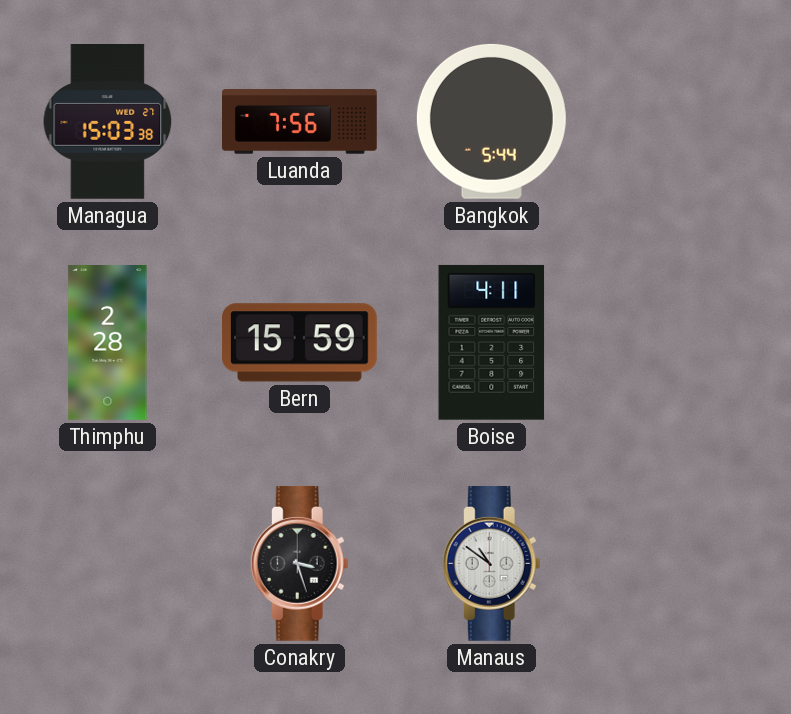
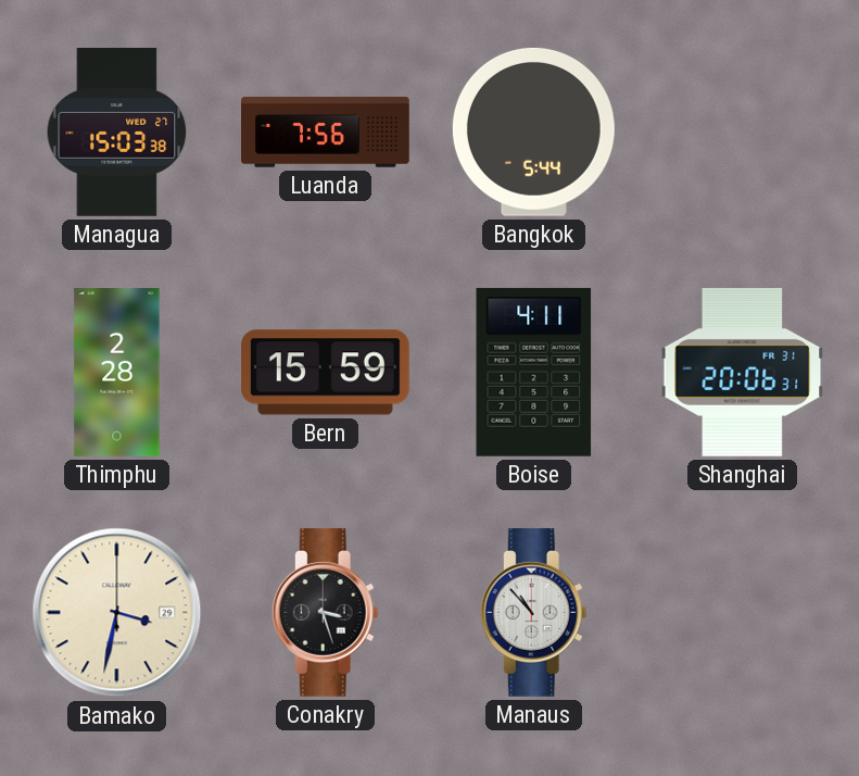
Shanghai: none -> 20:06
Bamako: none -> 3:32
Manaus: 10:51 -> 10:53
